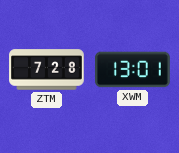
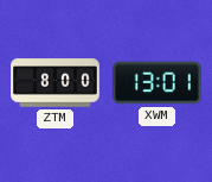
ZTM: 7:28 -> 8:00
